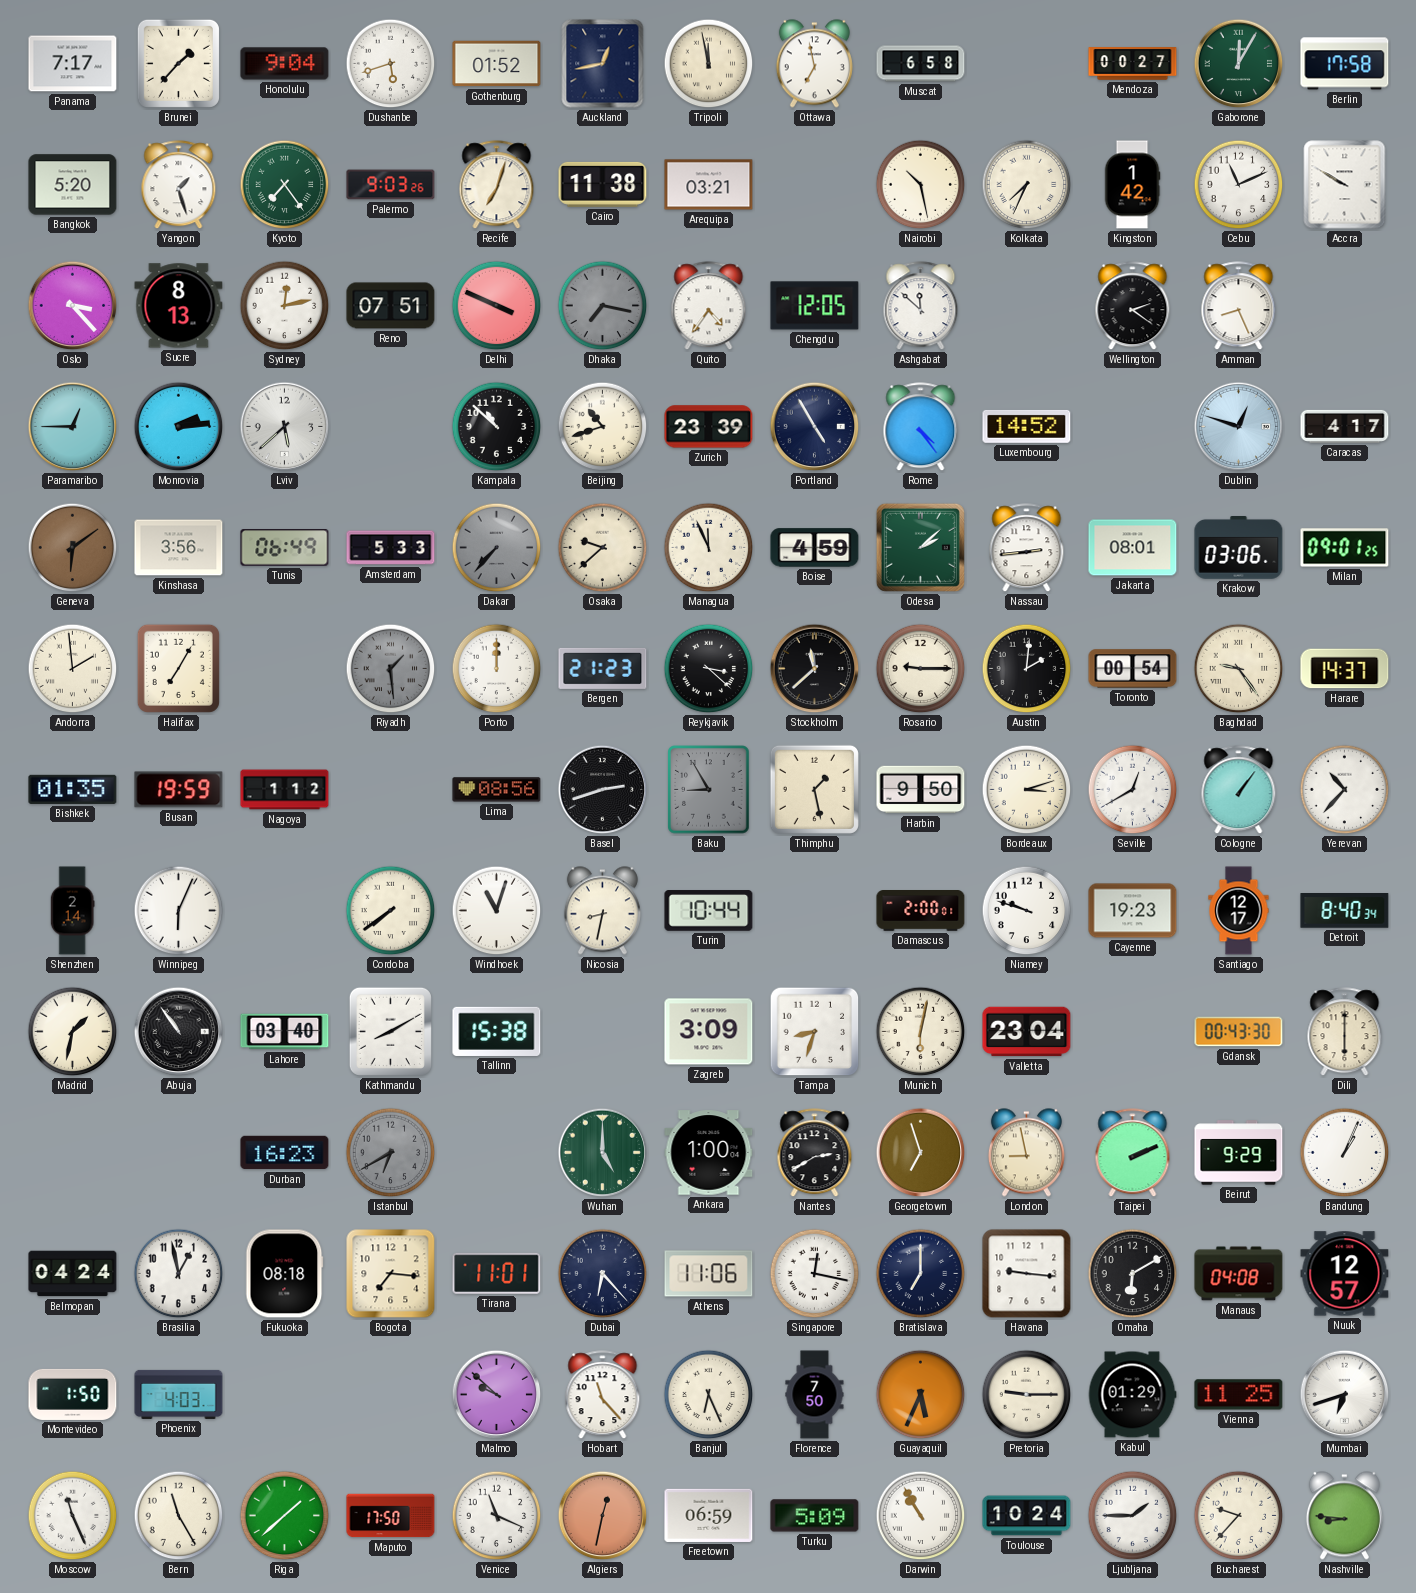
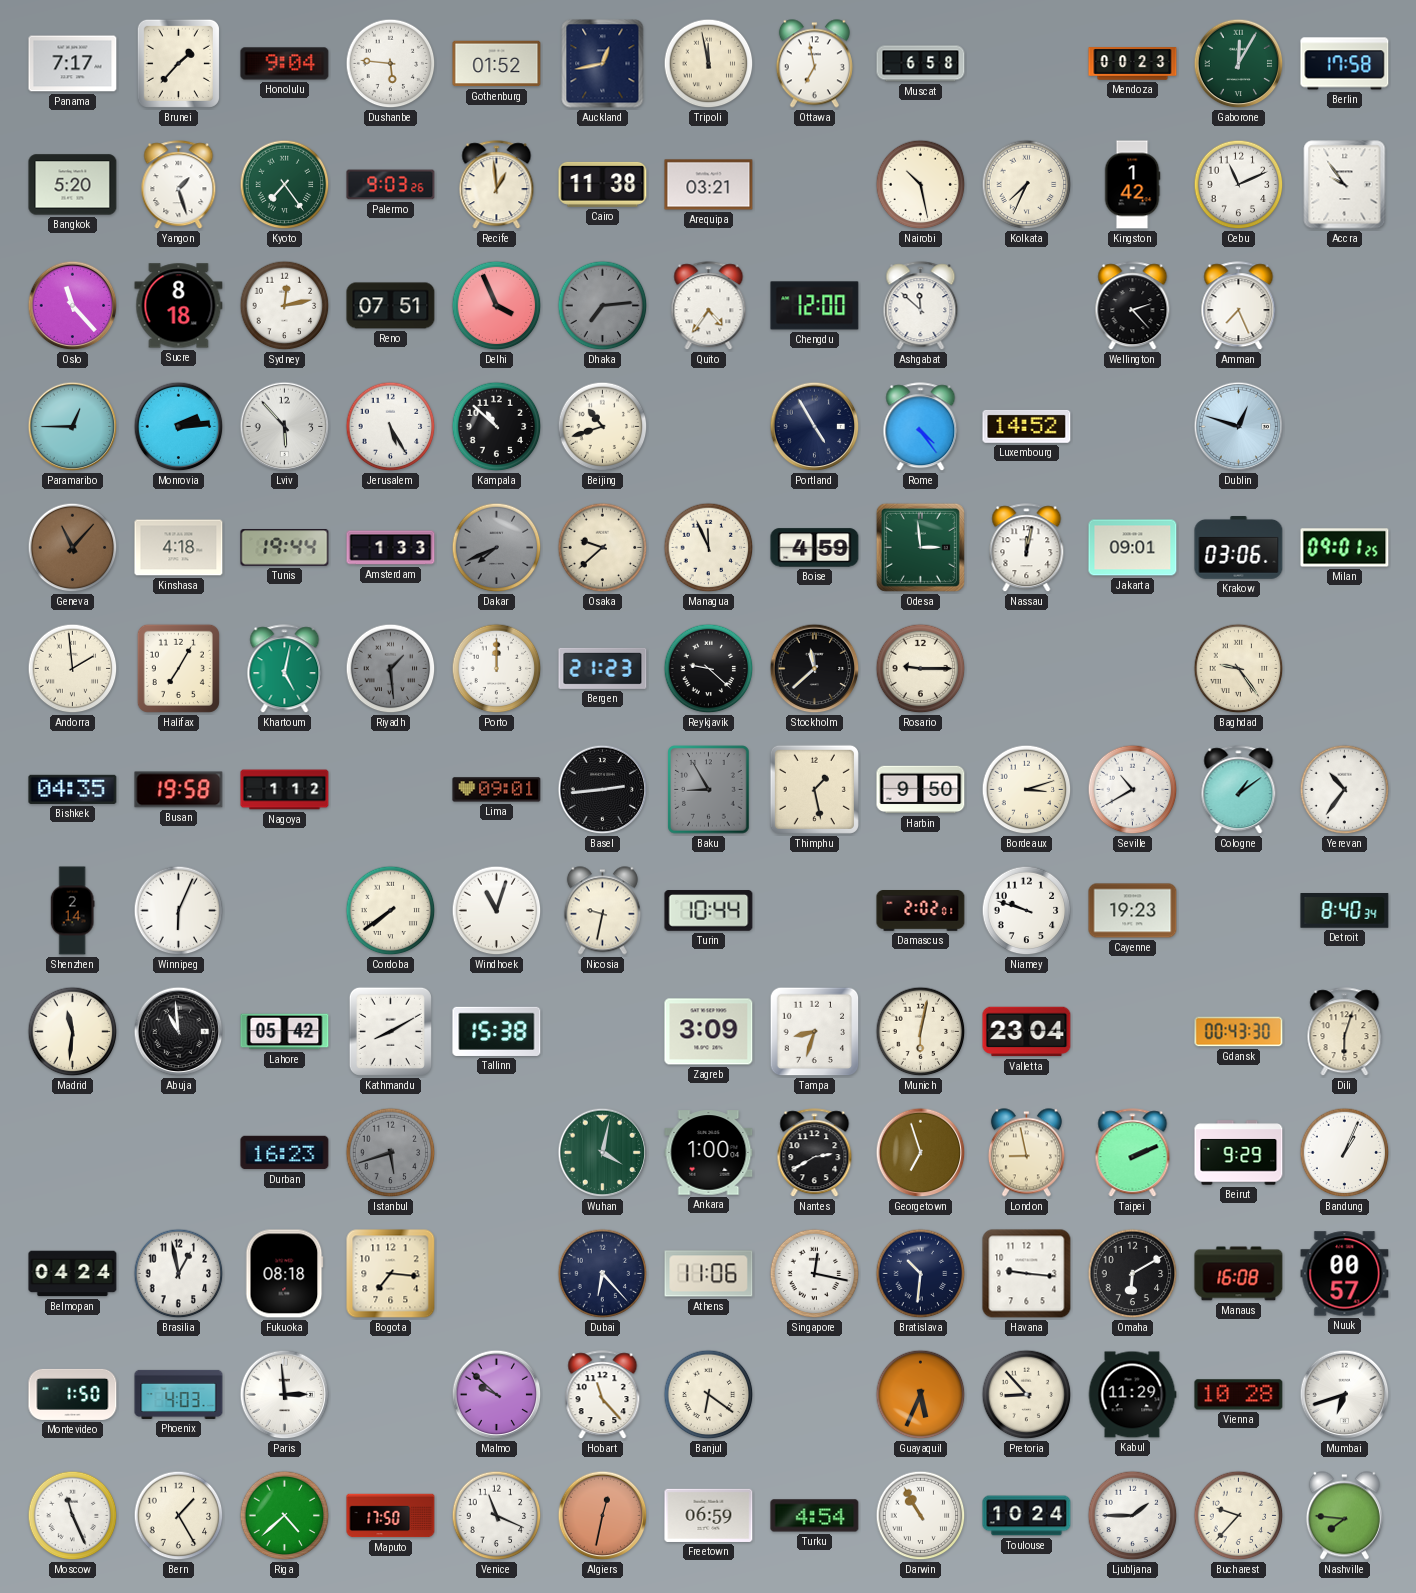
Dushanbe: 5:42 -> 5:46
Mendoza: 00:27 -> 00:23
Recife: 7:03 -> 12:59
Accra: 9:50 -> 9:54
Oslo: 3:23 -> 11:23
Sucre: 8:13 -> 8:18
Delhi: 3:49 -> 3:56
Dhaka: 7:17 -> 7:14
Chengdu: 12:05 -> 12:00
Wellington: 2:21 -> 2:23
Amman: 8:26 -> 7:26
Lviv: 5:38 -> 5:53
Jerusalem: none -> 5:25
Zurich: 23:39 -> none
Caracas: 4:17 -> none
Geneva: 6:09 -> 11:07
Kinshasa: 3:56 -> 4:18
Tunis: 06:49 -> 19:44
Amsterdam: 5:33 -> 1:33
Dakar: 7:37 -> 7:41
Odesa: 2:08 -> 2:59
Nassau: 2:44 -> 12:02
Jakarta: 08:01 -> 09:01
Khartoum: none -> 5:02
Reykjavik: 3:22 -> 9:22
Austin: 2:01 -> none
Toronto: 00:54 -> none
Harare: 14:37 -> none
Bishkek: 01:35 -> 04:35
Busan: 19:59 -> 19:58
Lima: 08:56 -> 09:01
Basel: 2:42 -> 2:44
Seville: 12:40 -> 10:40
Cologne: 1:06 -> 1:09
Yerevan: 10:37 -> 10:36
Nicosia: 8:32 -> 9:32
Damascus: 2:00 -> 2:02
Santiago: 12:17 -> none
Madrid: 1:32 -> 11:31
Abuja: 10:54 -> 10:59
Lahore: 03:40 -> 05:42
Dili: 6:00 -> 6:03
Istanbul: 6:40 -> 5:42
Wuhan: 5:00 -> 4:02
Tirana: 11:01 -> none
Bratislava: 7:00 -> 10:31
Manaus: 04:08 -> 16:08
Nuuk: 12:57 -> 00:57
Paris: none -> 2:59
Banjul: 6:26 -> 6:21
Florence: 7:50 -> none
Pretoria: 9:15 -> 8:53
Kabul: 01:29 -> 11:29
Vienna: 11:25 -> 10:28
Bern: 11:25 -> 1:25
Riga: 1:38 -> 4:38
Turku: 5:09 -> 4:54
Nashville: 8:46 -> 7:46
